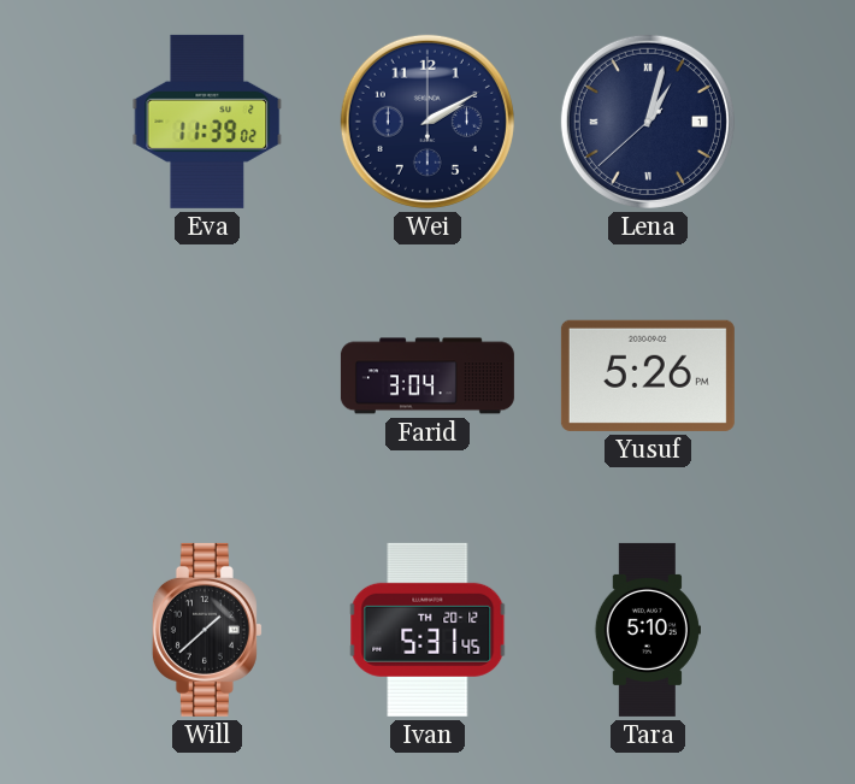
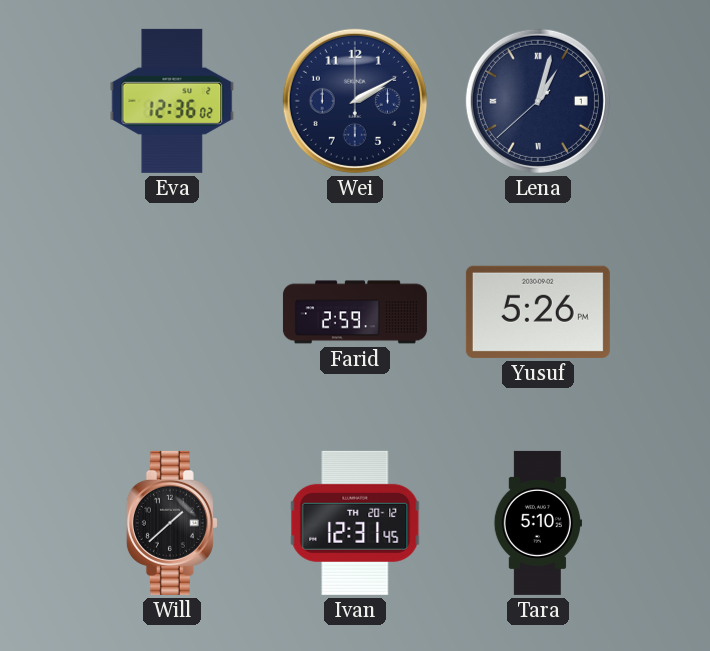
Eva: 11:39 -> 12:36
Farid: 3:04 -> 2:59
Ivan: 5:31 -> 12:31
